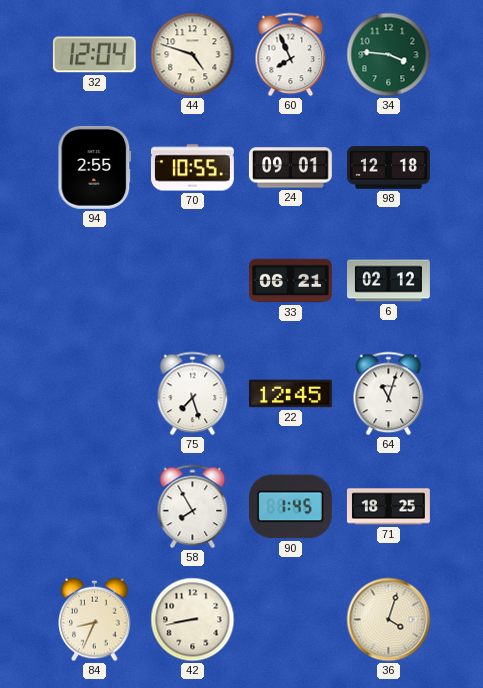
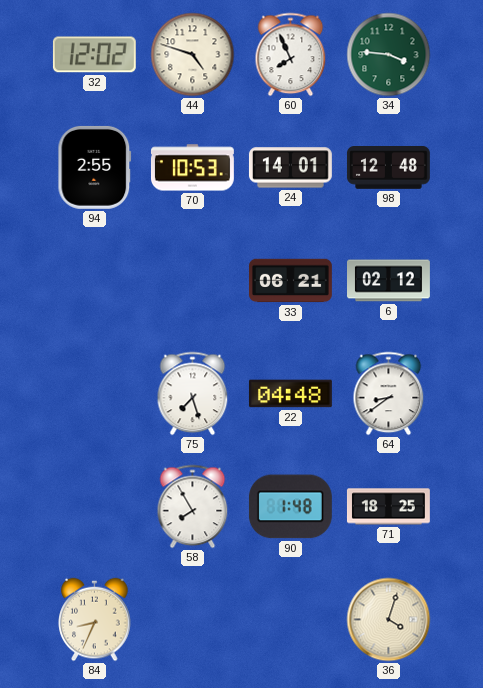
32: 12:04 -> 12:02
70: 10:55 -> 10:53
24: 09:01 -> 14:01
98: 12:18 -> 12:48
22: 12:45 -> 04:48
64: 11:03 -> 8:39
90: 1:45 -> 1:48
42: 8:43 -> none
